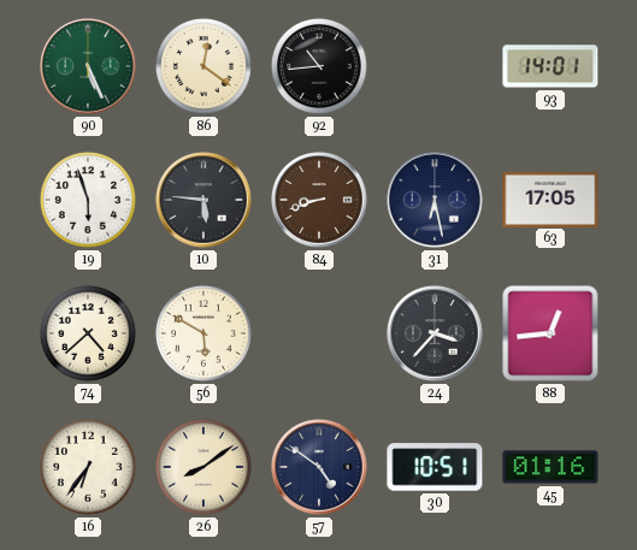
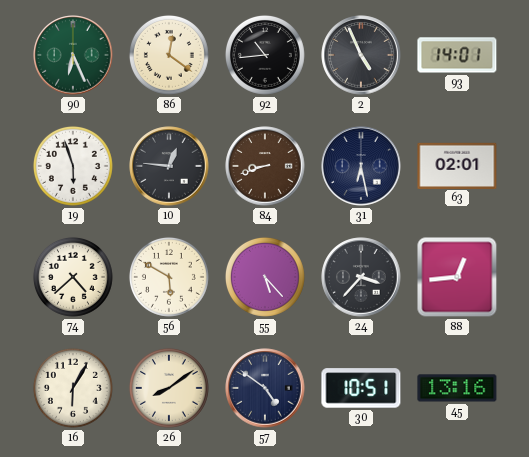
90: 5:26 -> 6:26
2: none -> 4:56
10: 5:46 -> 12:46
63: 17:05 -> 02:01
55: none -> 5:23
16: 6:36 -> 6:05
45: 01:16 -> 13:16
